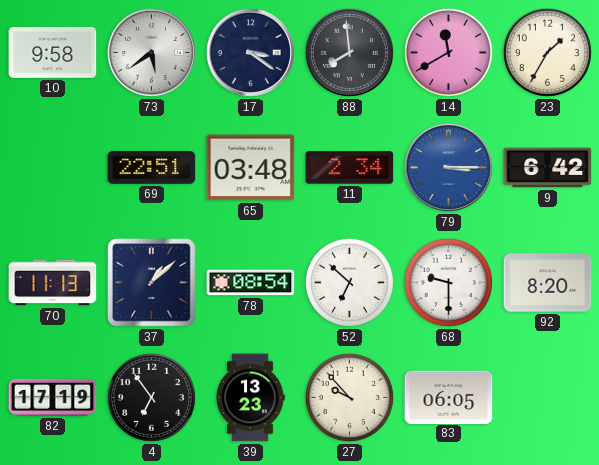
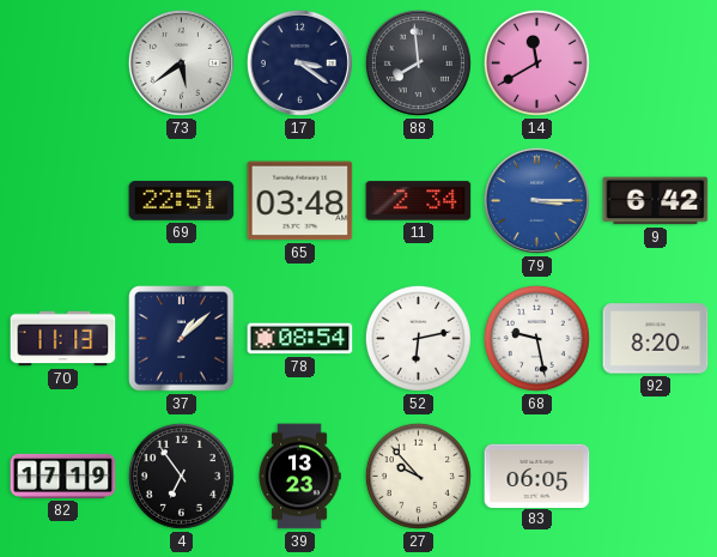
10: 9:58 -> none
23: 1:35 -> none
52: 6:52 -> 6:13
68: 9:30 -> 9:28
